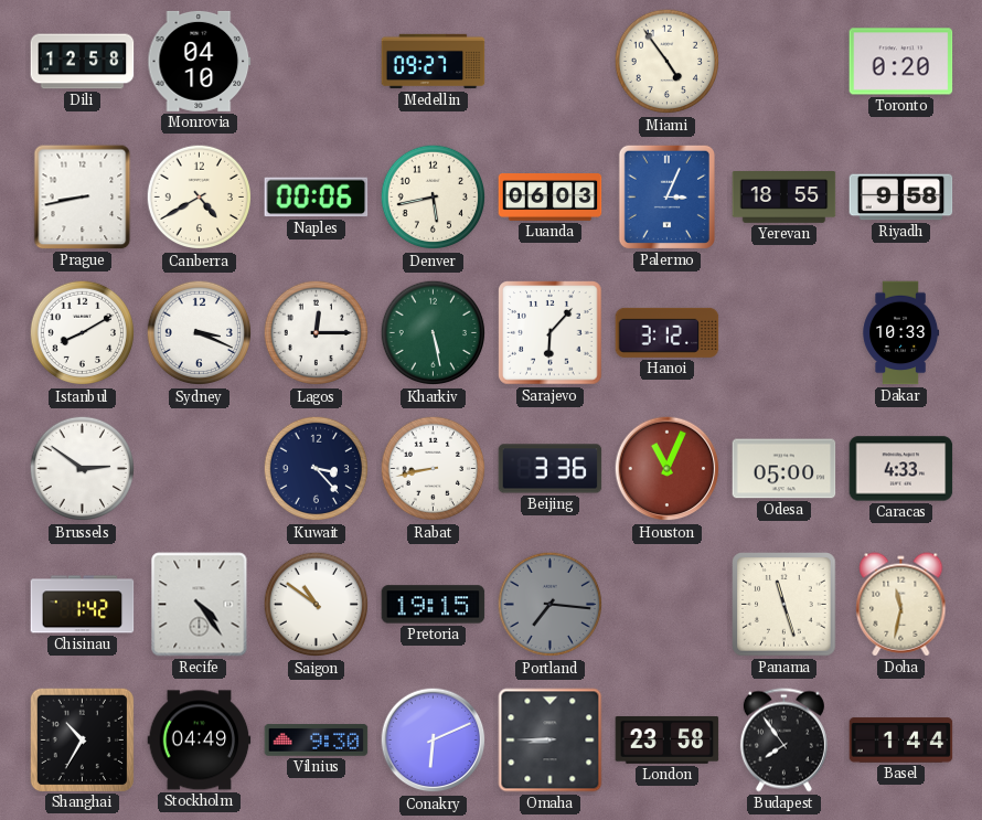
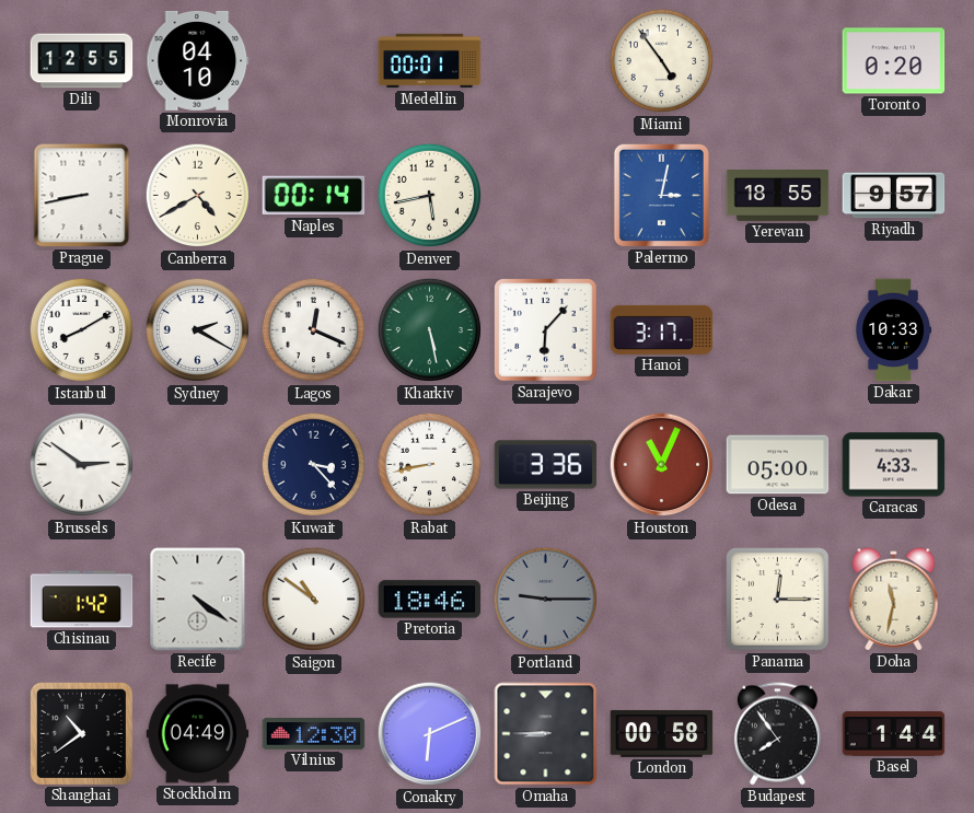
Dili: 12:58 -> 12:55
Medellin: 09:27 -> 00:01
Naples: 00:06 -> 00:14
Luanda: 06:03 -> none
Palermo: 3:04 -> 3:02
Riyadh: 9:58 -> 9:57
Sydney: 3:19 -> 2:20
Lagos: 12:15 -> 12:19
Hanoi: 3:12 -> 3:17
Recife: 4:24 -> 4:21
Pretoria: 19:15 -> 18:46
Portland: 7:16 -> 9:15
Panama: 11:27 -> 12:15
Shanghai: 10:35 -> 10:39
Vilnius: 9:30 -> 12:30
London: 23:58 -> 00:58
